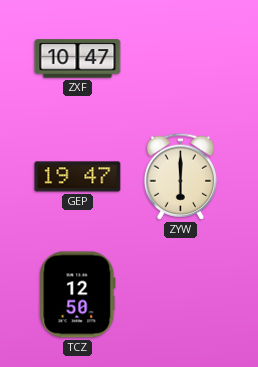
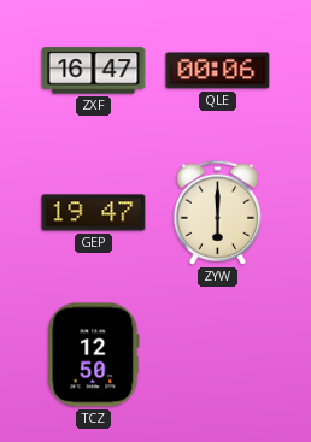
ZXF: 10:47 -> 16:47
QLE: none -> 00:06
